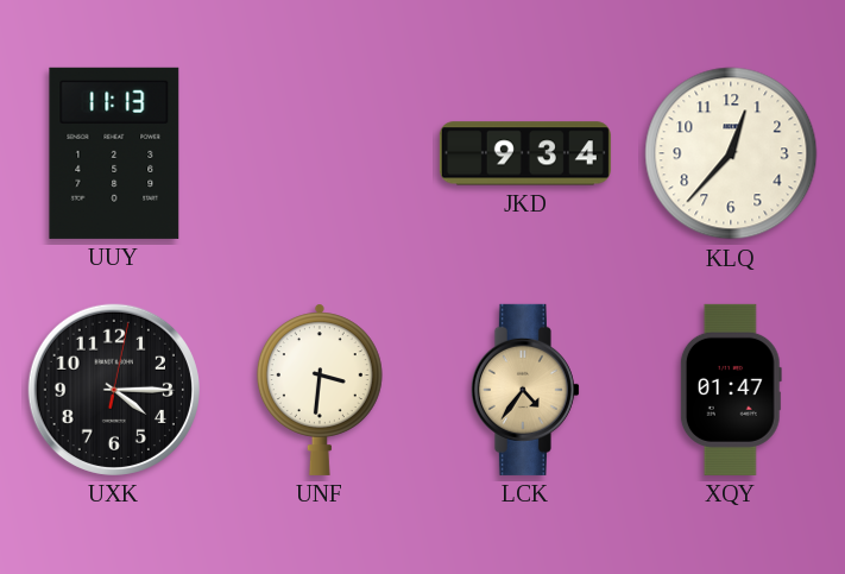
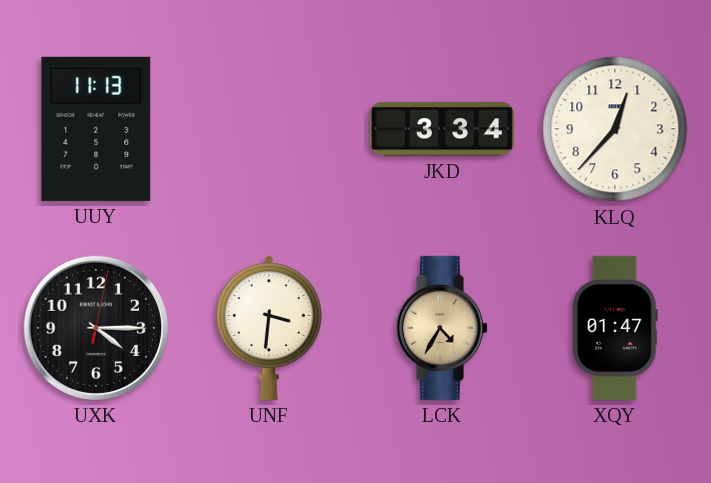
JKD: 9:34 -> 3:34
LCK: 4:36 -> 4:35
